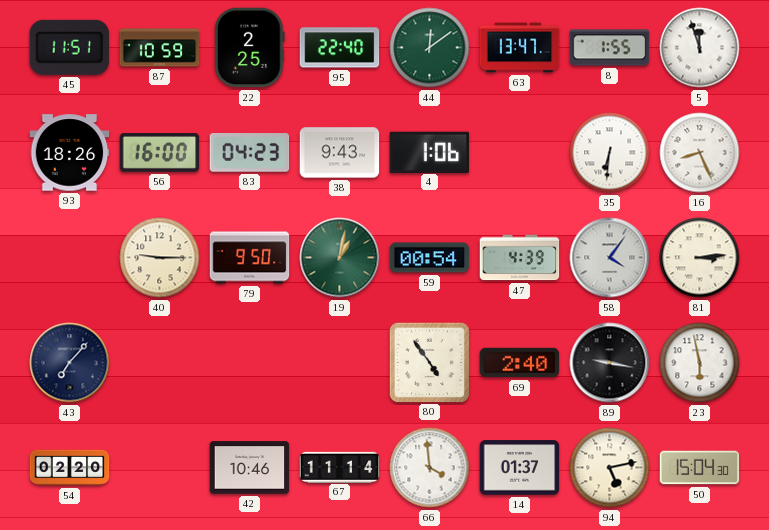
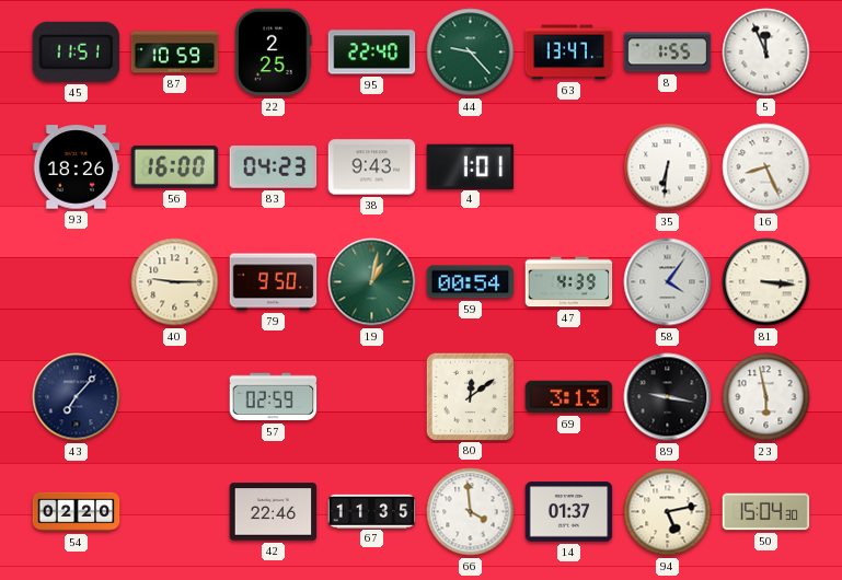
44: 12:09 -> 9:23
5: 11:57 -> 11:56
4: 1:06 -> 1:01
81: 3:14 -> 3:16
57: none -> 02:59
80: 4:54 -> 12:09
69: 2:40 -> 3:13
42: 10:46 -> 22:46
67: 11:14 -> 11:35
